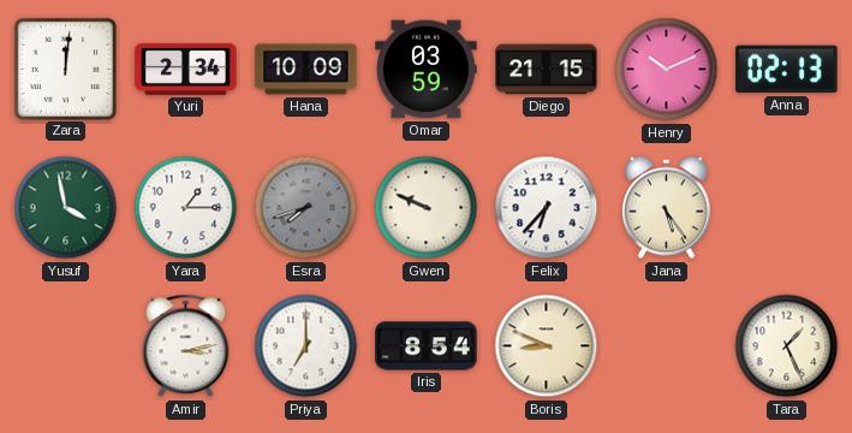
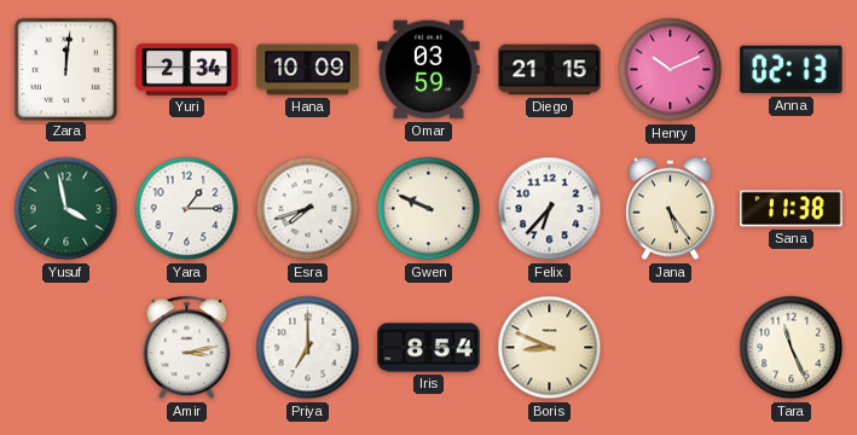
Esra dial: grey -> white
Sana: none -> 11:38
Tara: 1:26 -> 11:26
